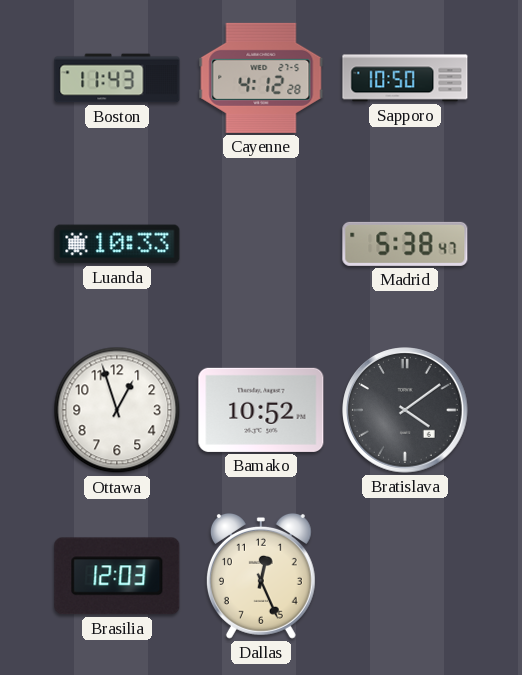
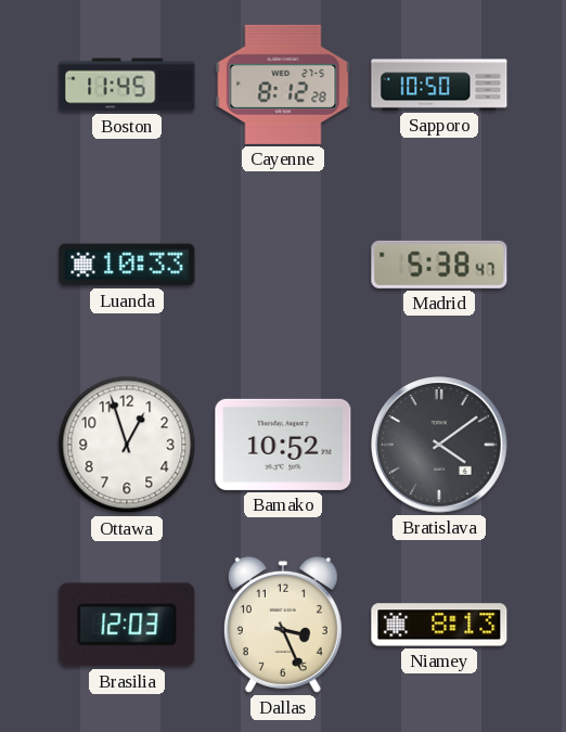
Boston: 11:43 -> 11:45
Cayenne: 4:12 -> 8:12
Dallas: 12:26 -> 3:26
Niamey: none -> 8:13
